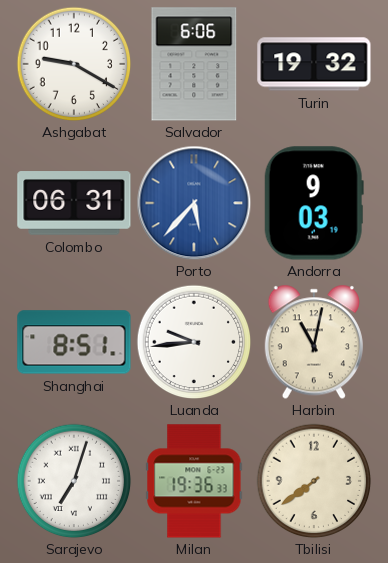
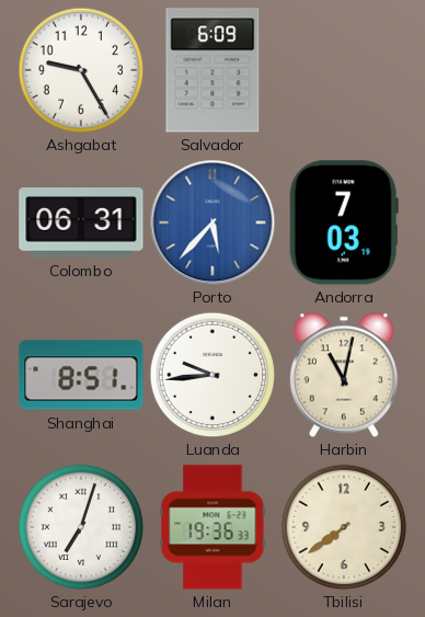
Ashgabat: 9:20 -> 9:25
Salvador: 6:06 -> 6:09
Turin: 19:32 -> none
Andorra: 9:03 -> 7:03
